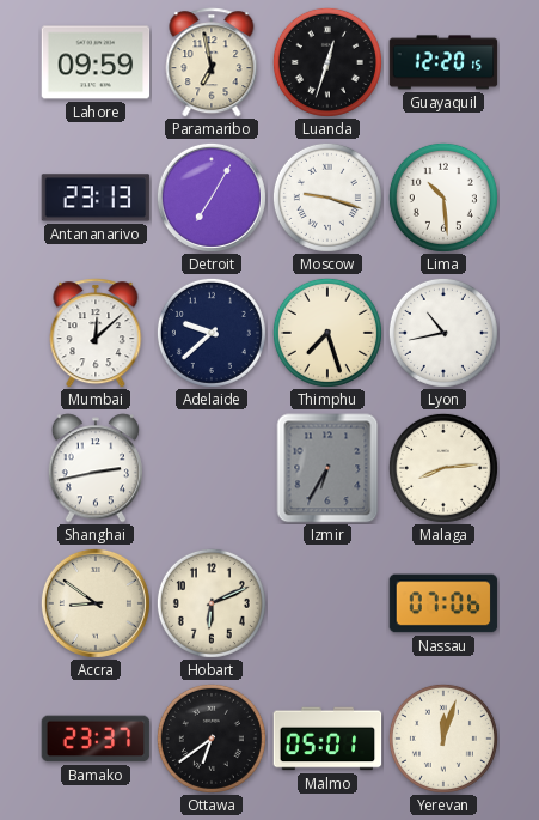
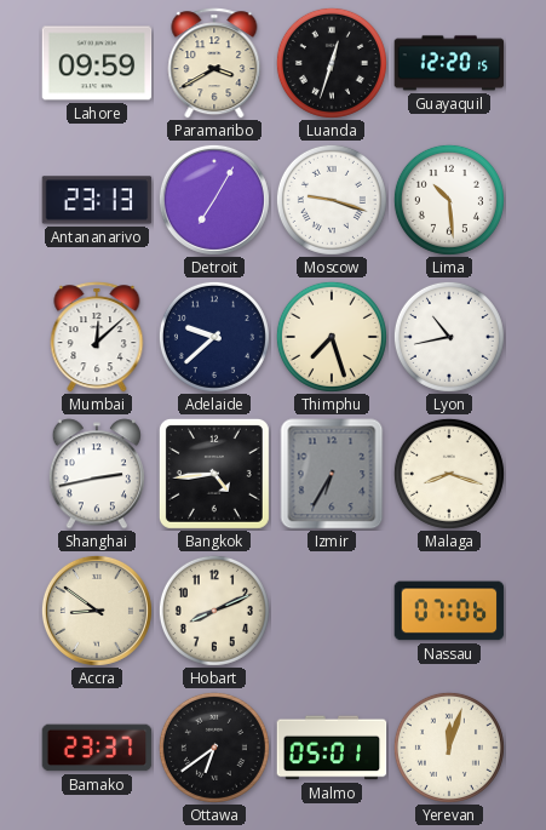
Paramaribo: 6:58 -> 3:40
Bangkok: none -> 4:44
Malaga: 8:14 -> 8:18
Hobart: 6:11 -> 8:11
